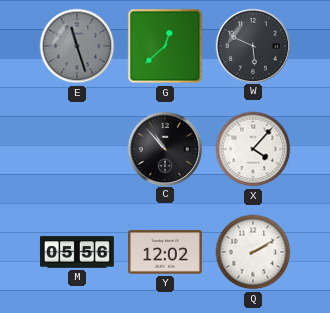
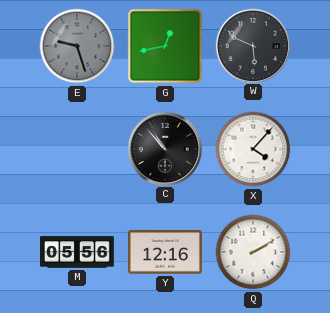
E: 11:27 -> 9:27
G: 12:38 -> 12:43
Y: 12:02 -> 12:16
